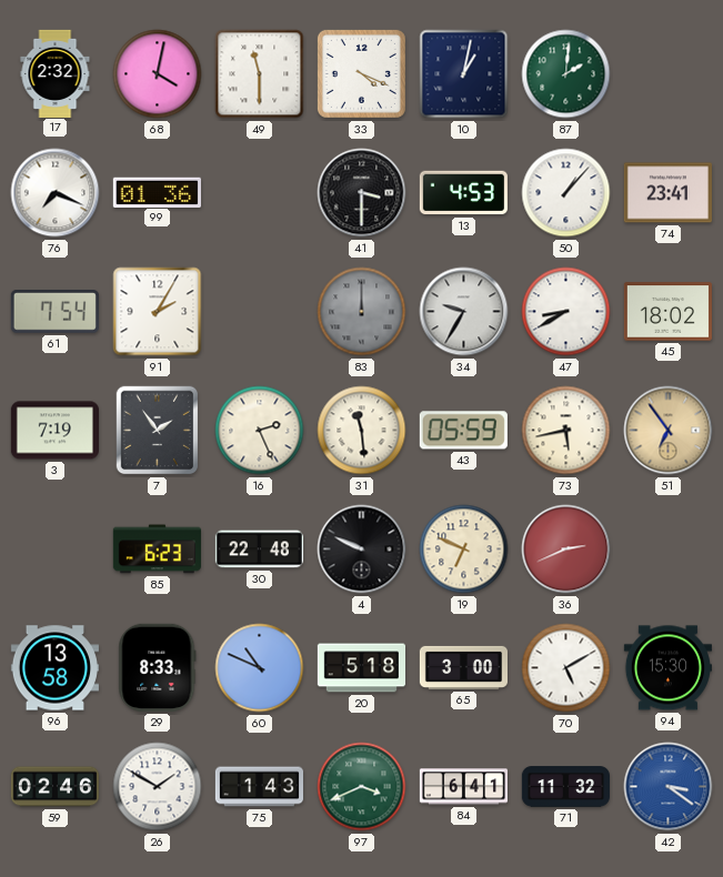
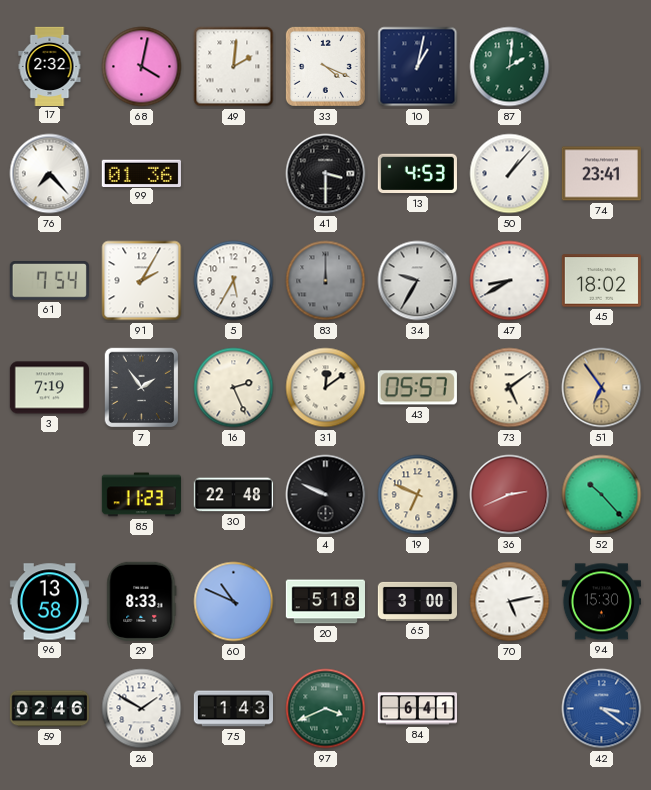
49: 11:30 -> 2:01
76: 7:19 -> 7:23
5: none -> 5:35
31: 11:29 -> 12:09
43: 05:59 -> 05:57
73: 5:43 -> 5:09
85: 6:23 -> 11:23
52: none -> 10:23
70: 5:10 -> 5:13
71: 11:32 -> none
